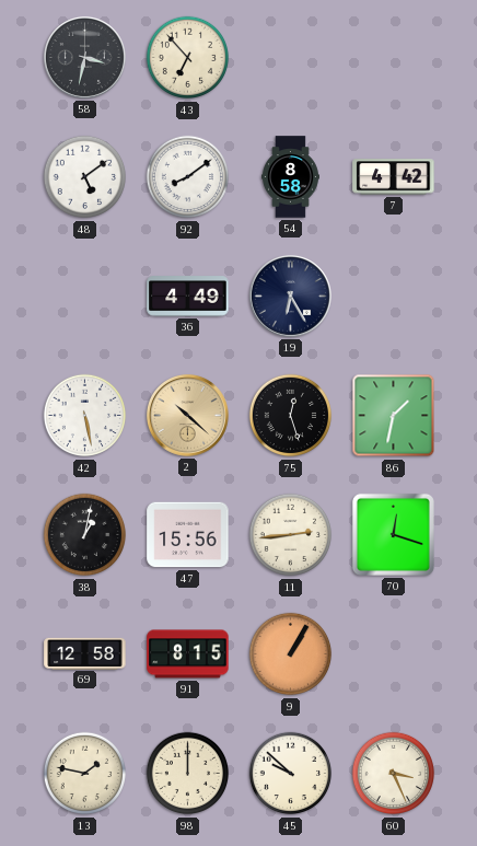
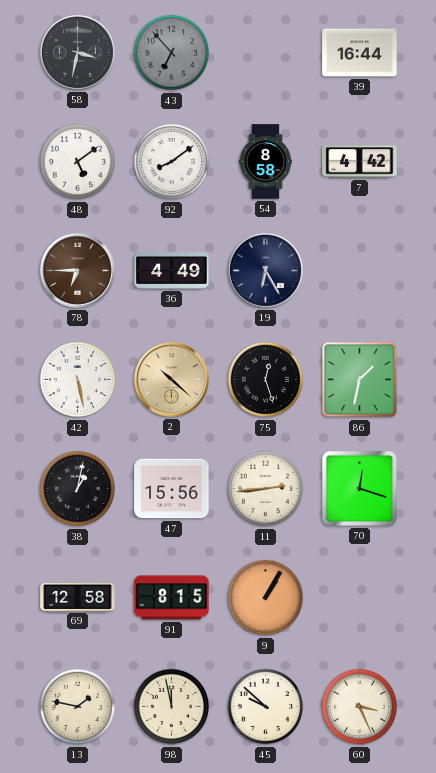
43 dial: cream -> grey
39: none -> 16:44
78: none -> 6:45
98: 12:00 -> 11:58
